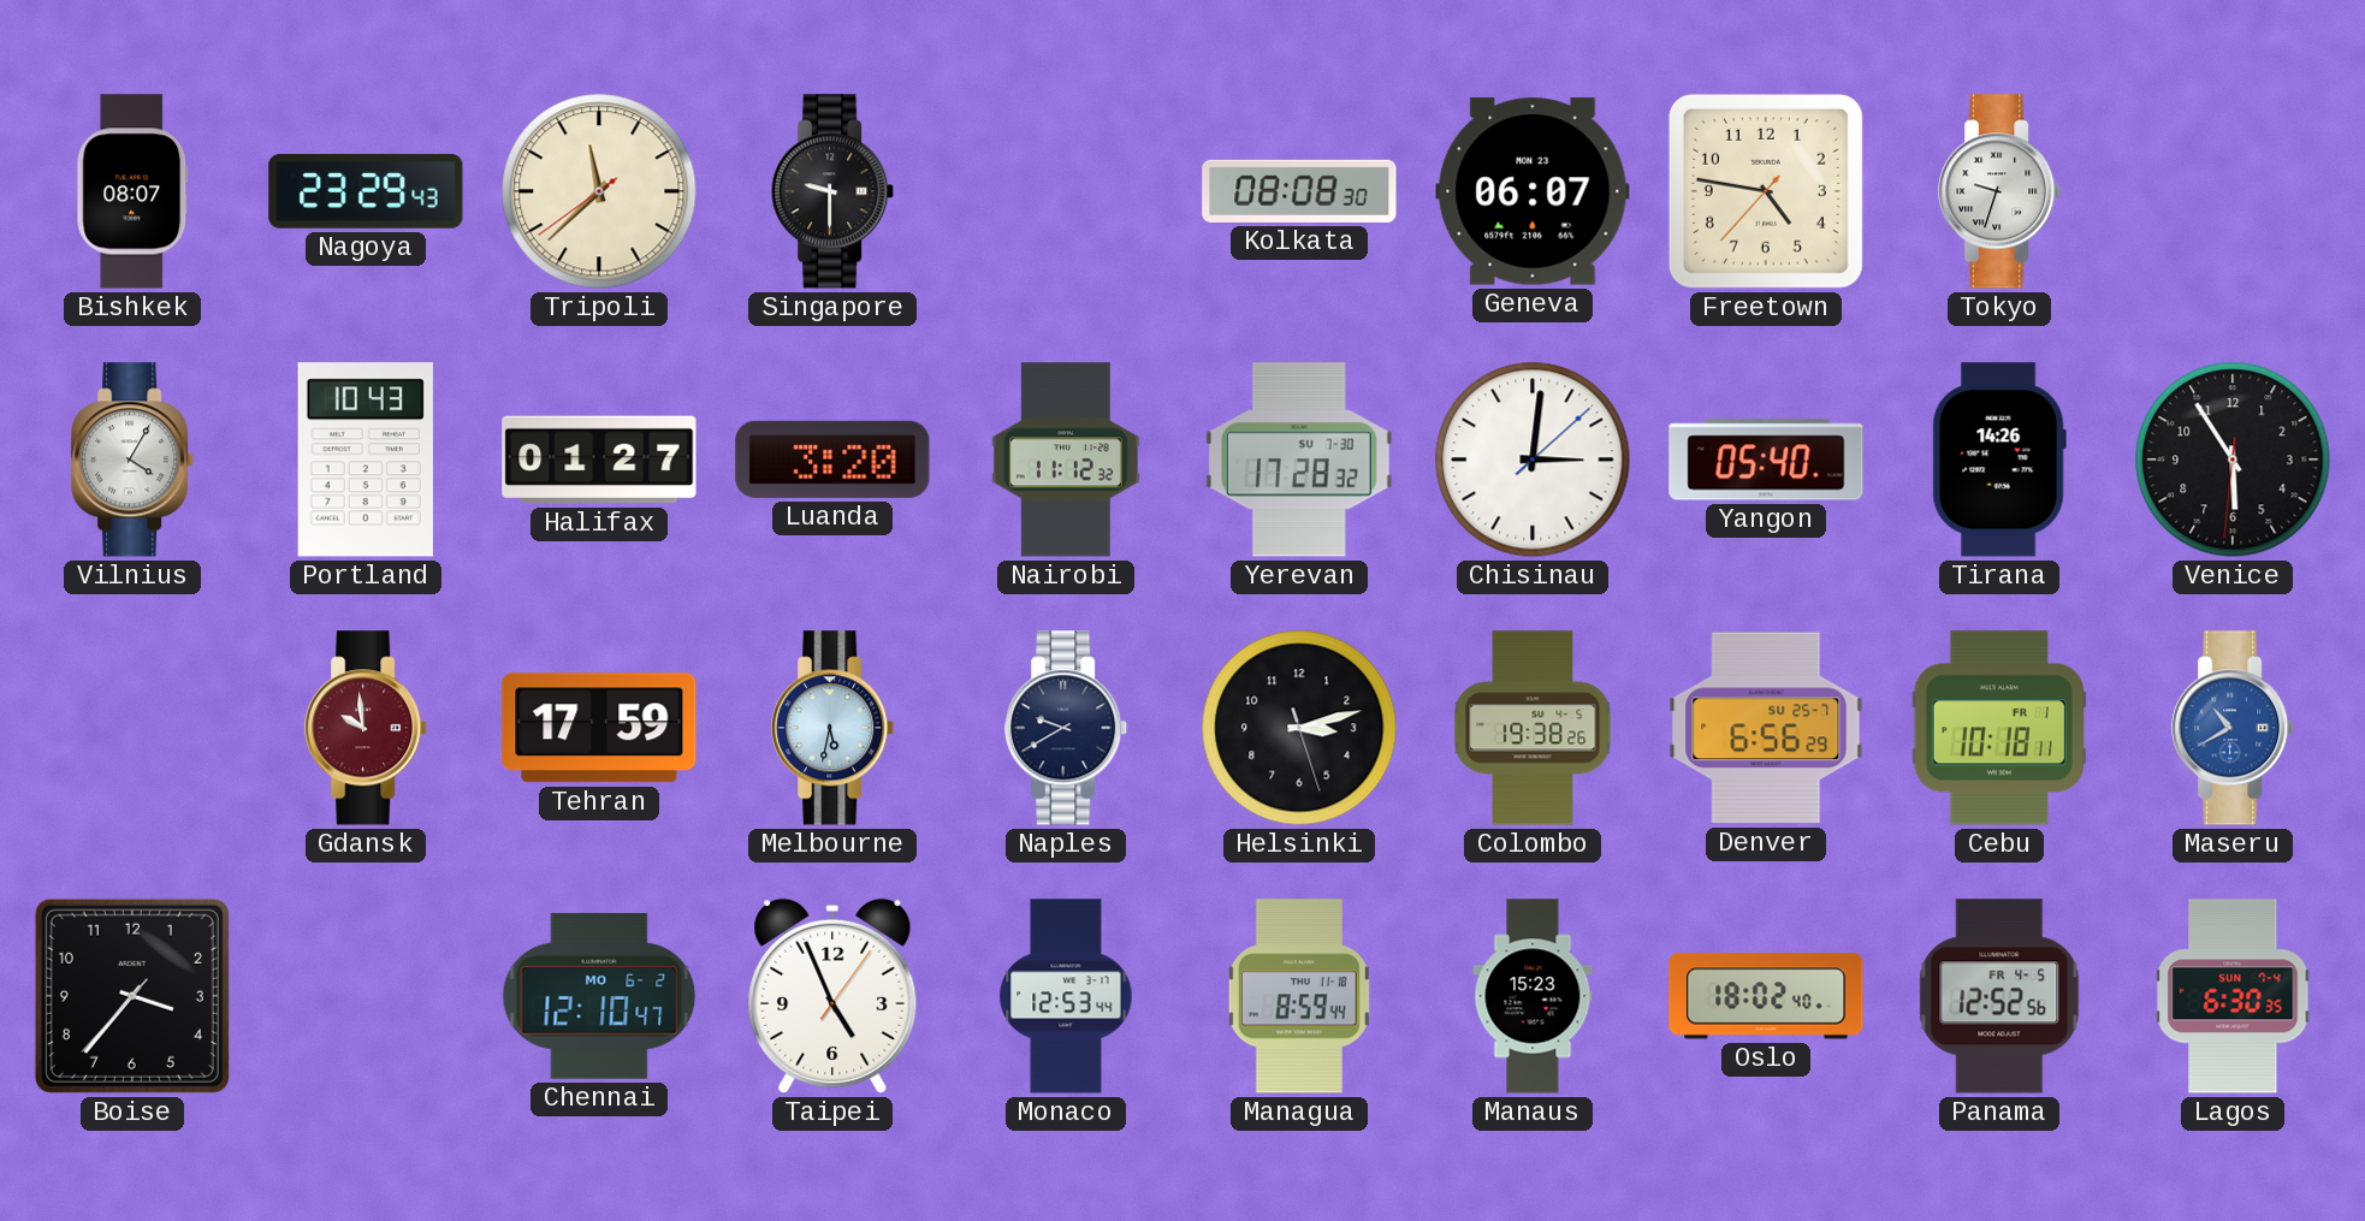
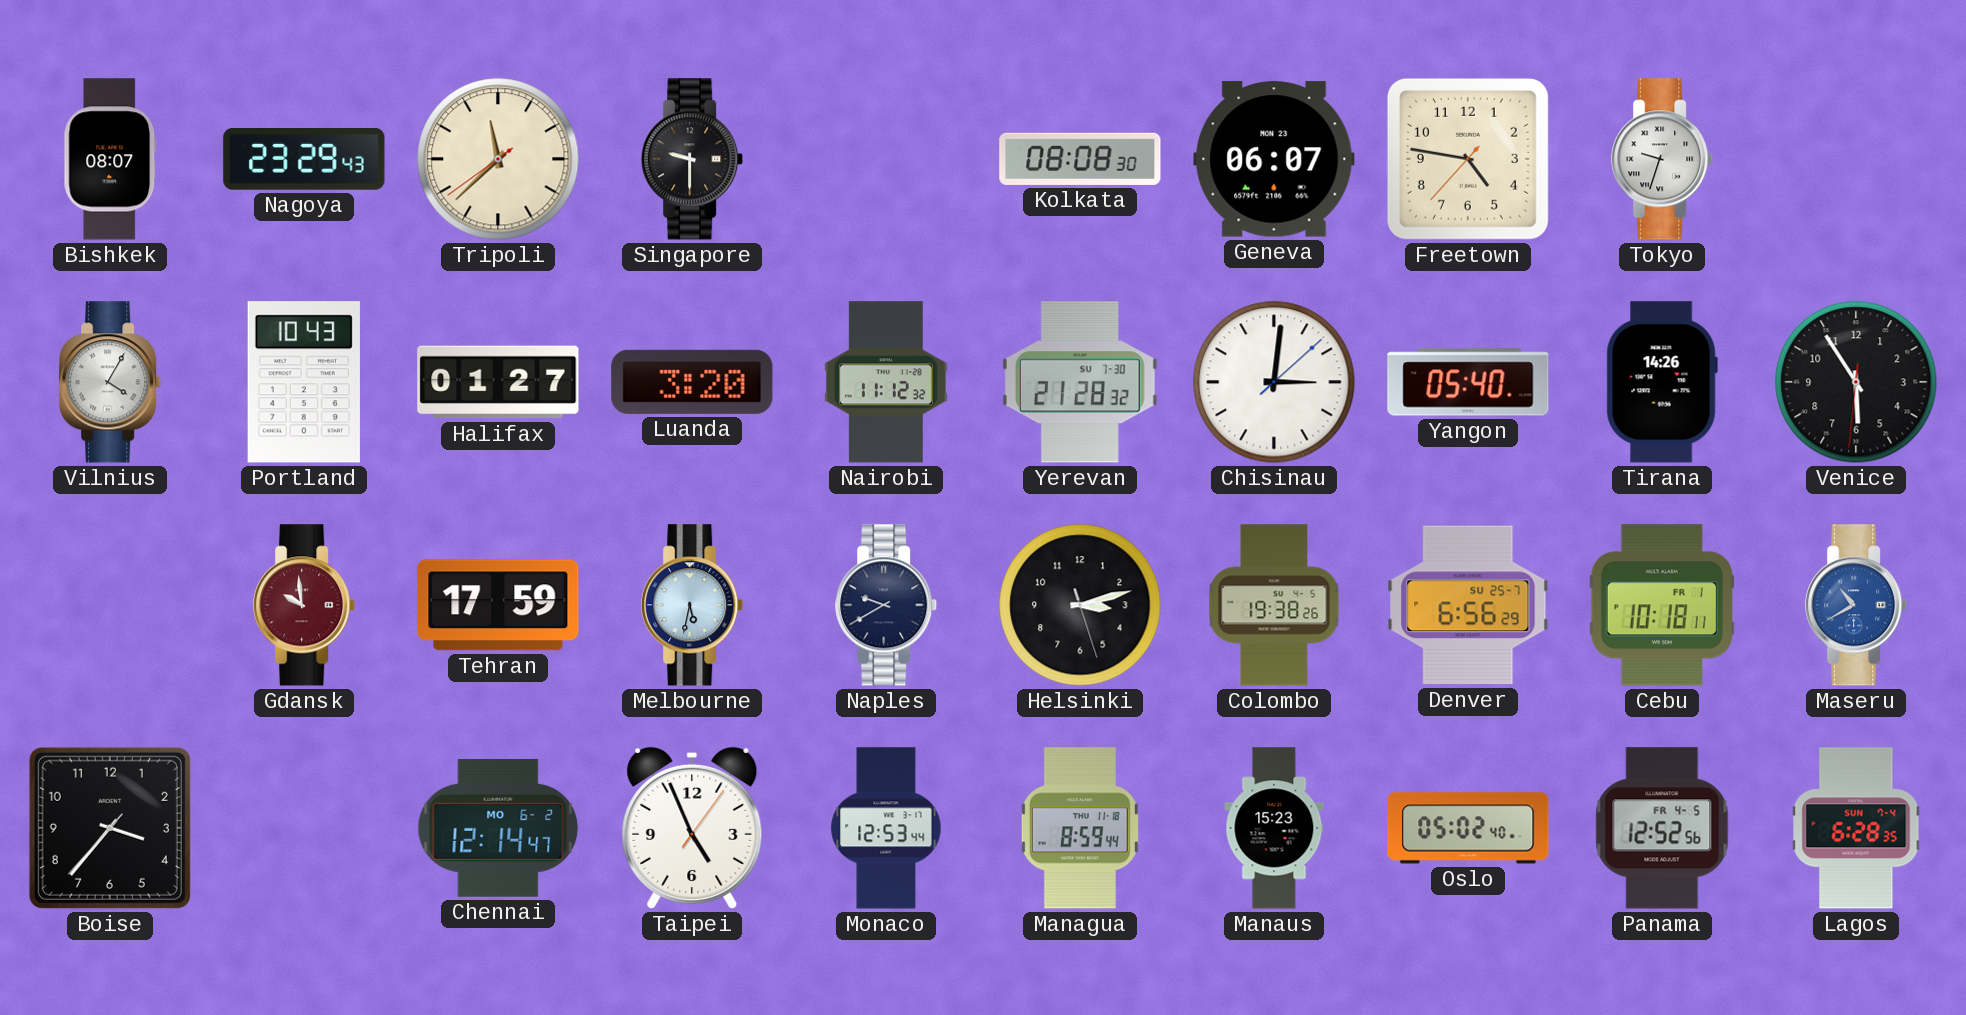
Yerevan: 17:28 -> 21:28
Chennai: 12:10 -> 12:14
Oslo: 18:02 -> 05:02
Lagos: 6:30 -> 6:28
